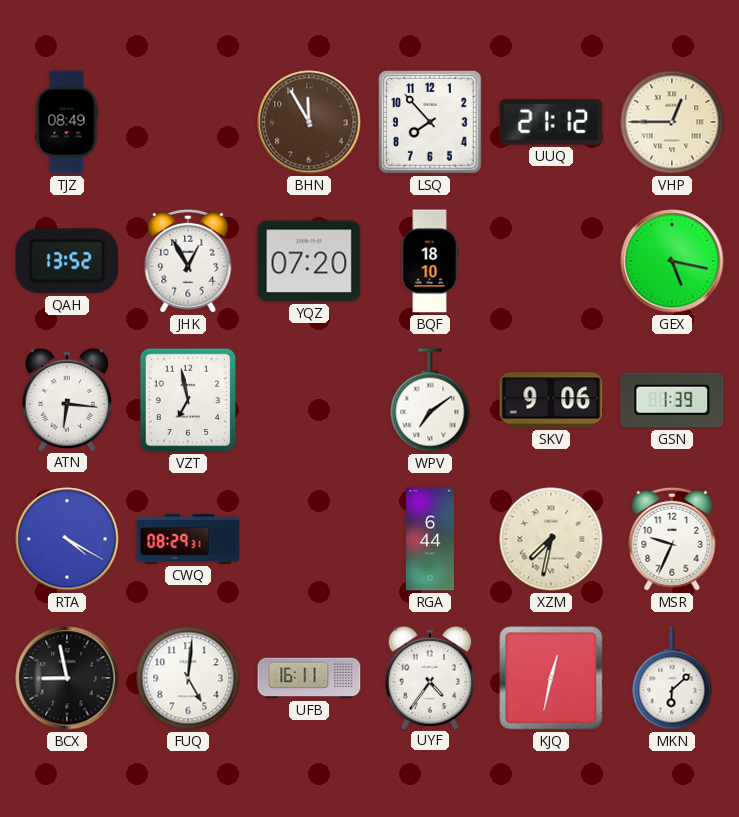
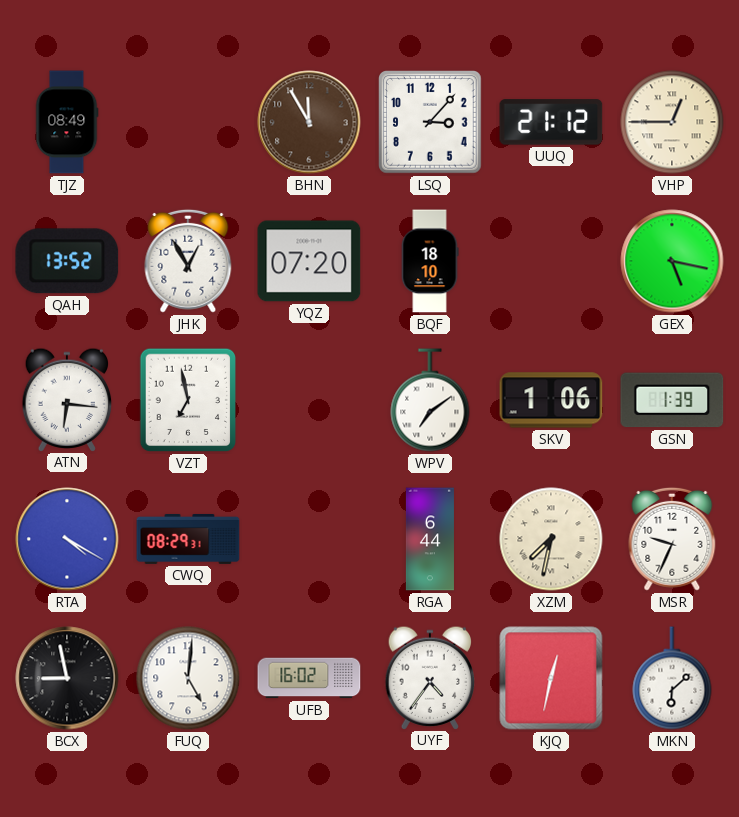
LSQ: 7:53 -> 3:07
SKV: 9:06 -> 1:06
UFB: 16:11 -> 16:02
